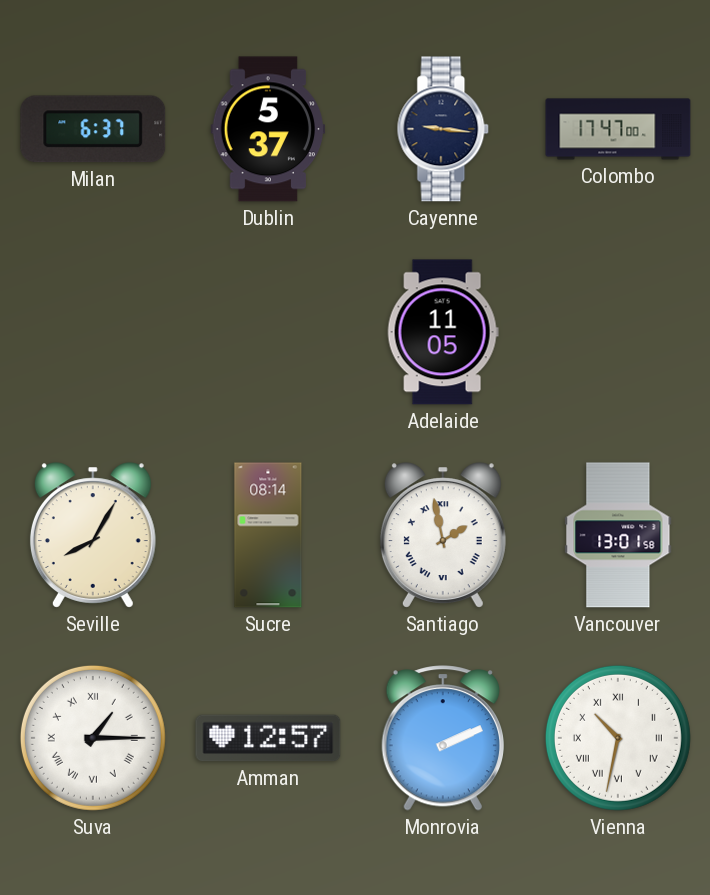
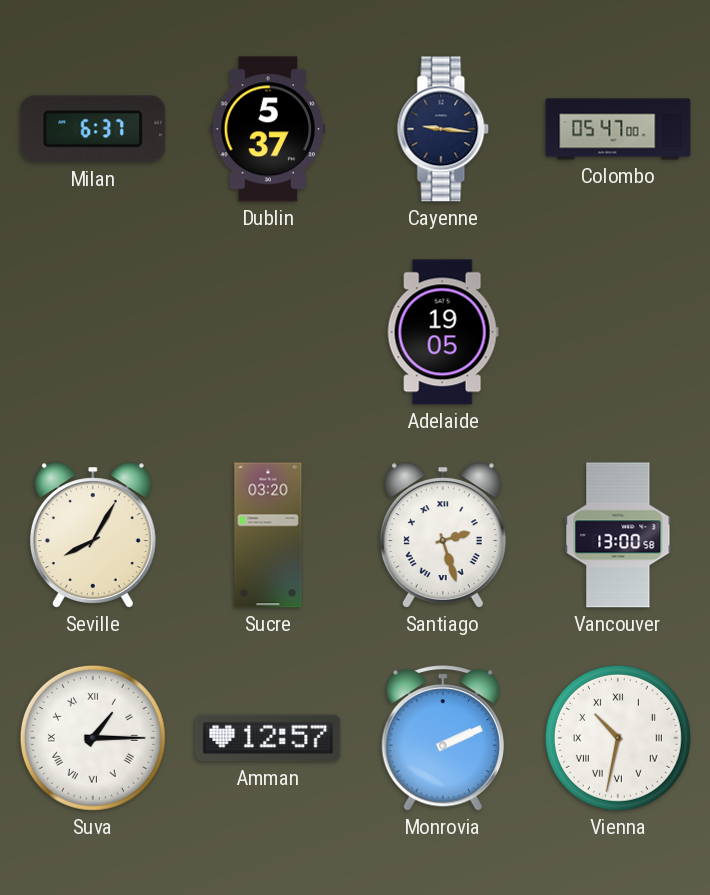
Colombo: 17:47 -> 05:47
Adelaide: 11:05 -> 19:05
Sucre: 08:14 -> 03:20
Santiago: 1:58 -> 2:27
Vancouver: 13:01 -> 13:00
